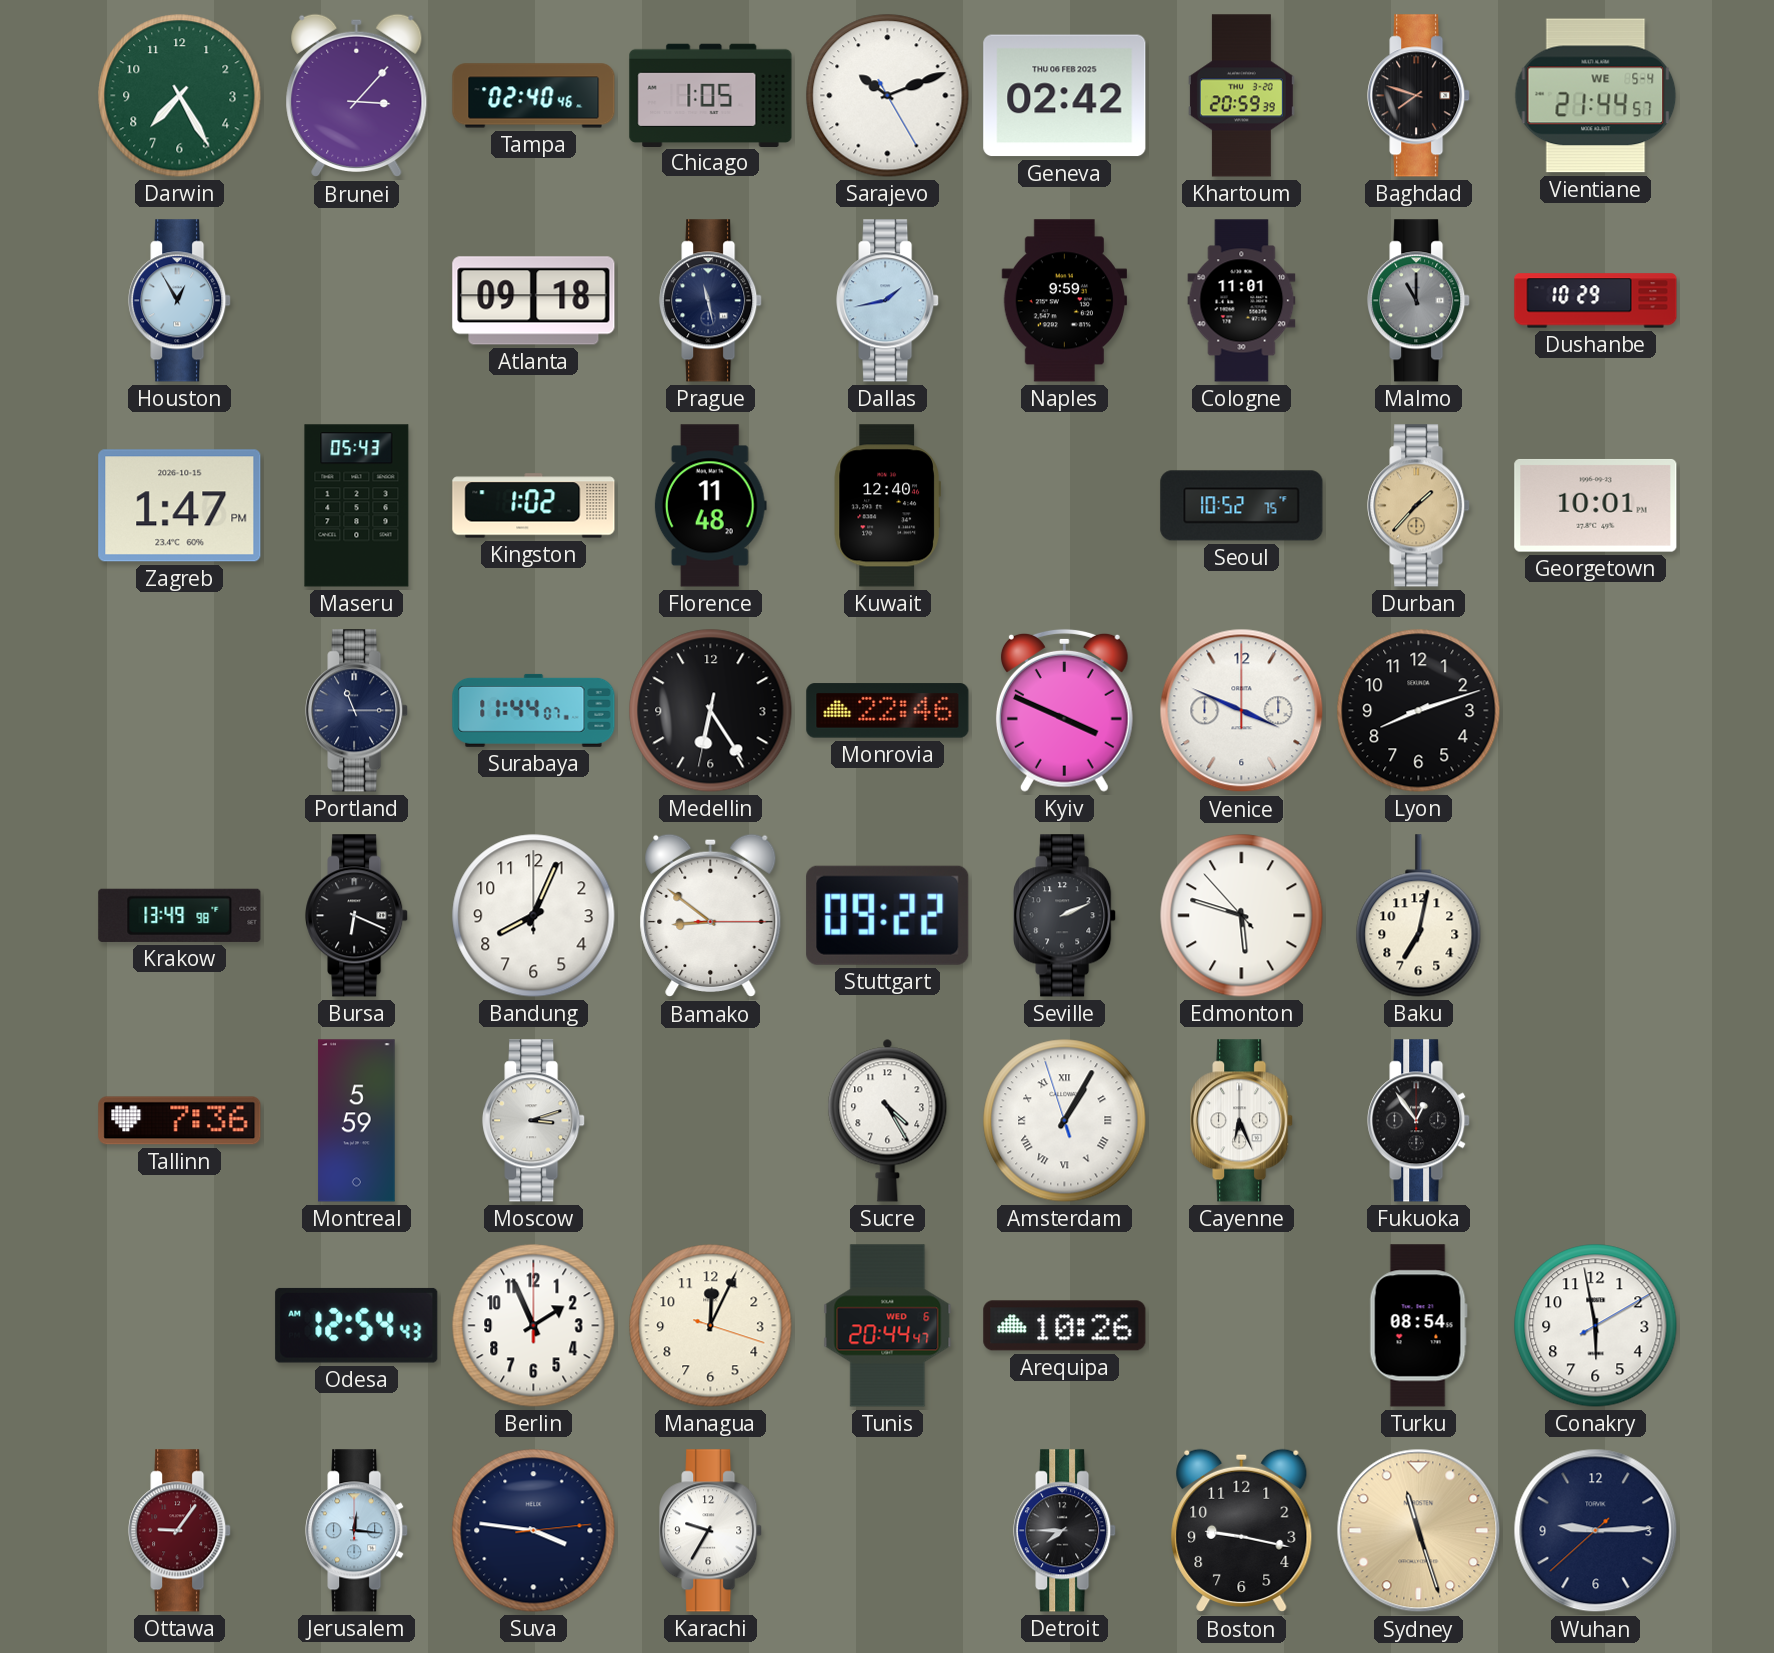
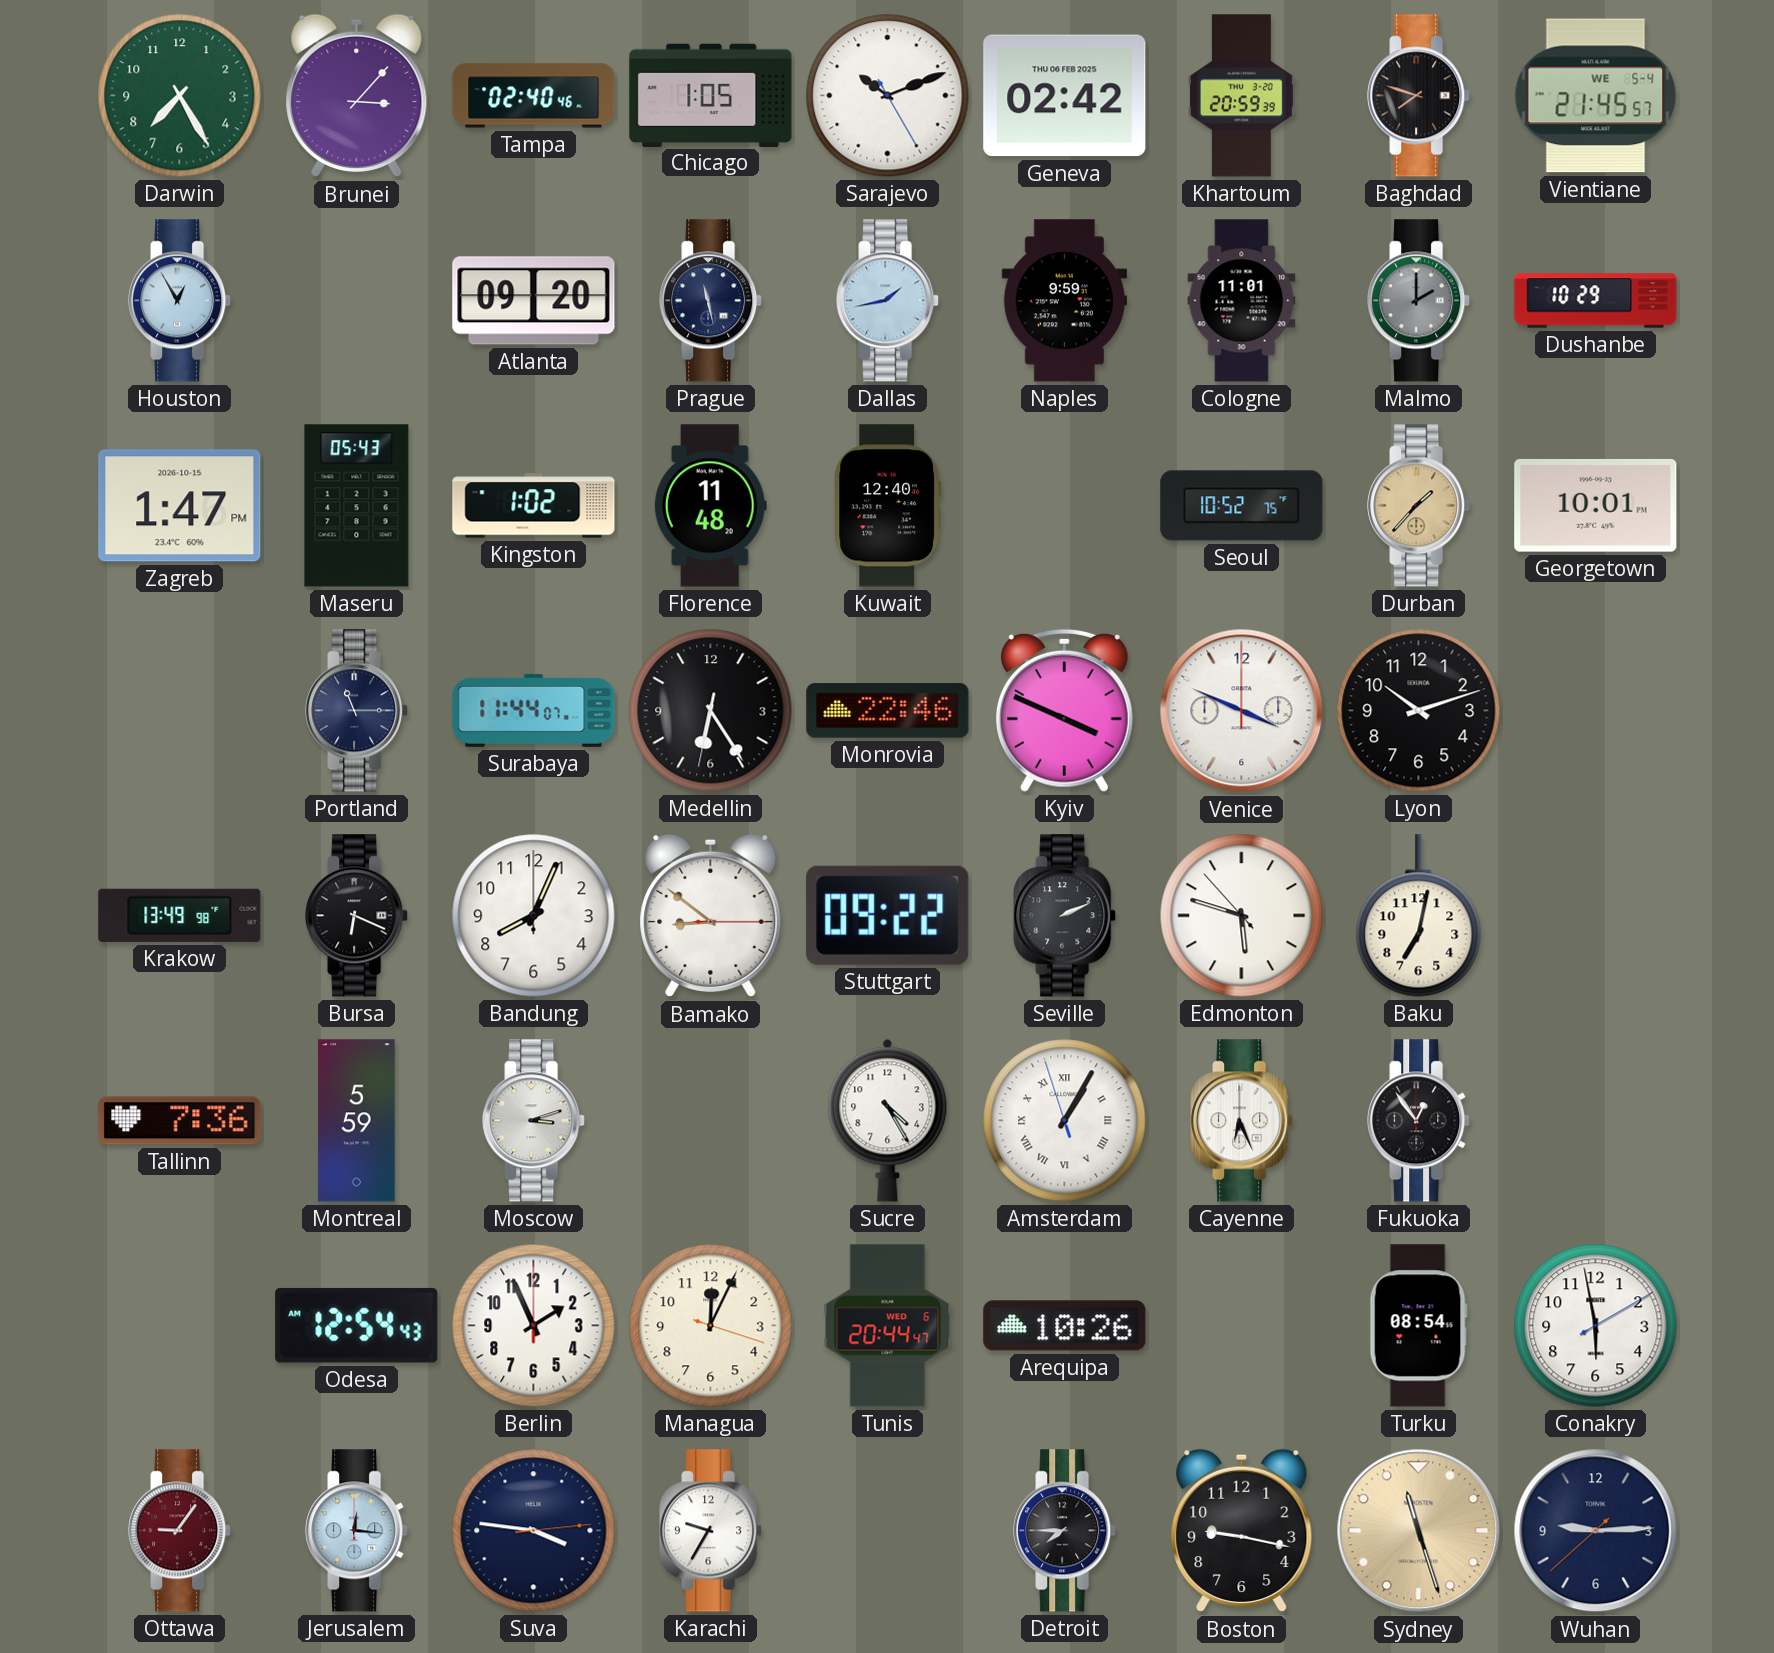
Vientiane: 21:44 -> 21:45
Atlanta: 09:18 -> 09:20
Malmo: 11:00 -> 2:00
Lyon: 8:12 -> 10:12
